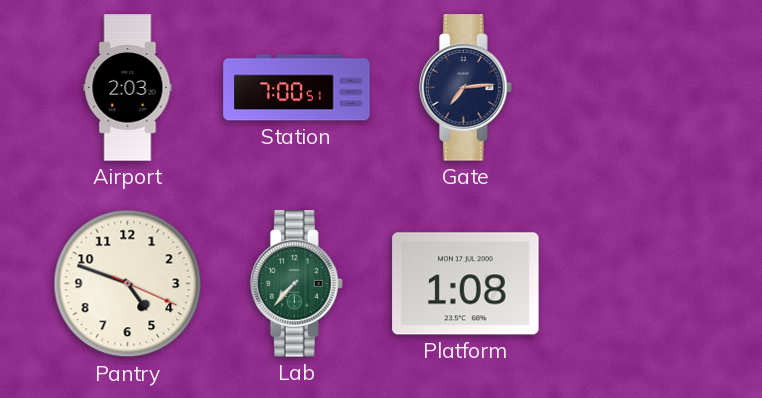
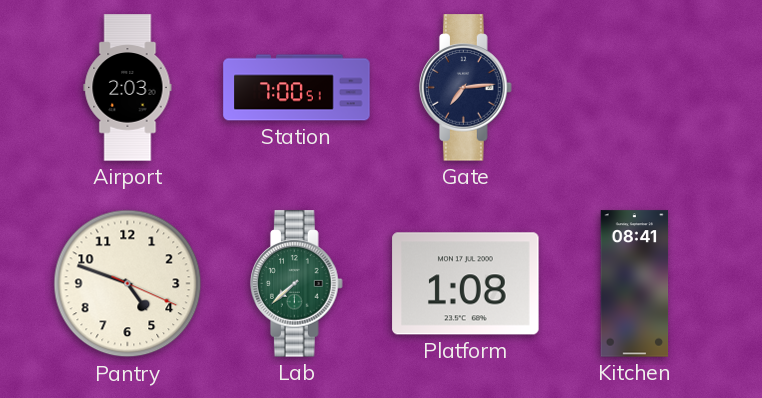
Lab: 7:37 -> 7:38
Kitchen: none -> 08:41
